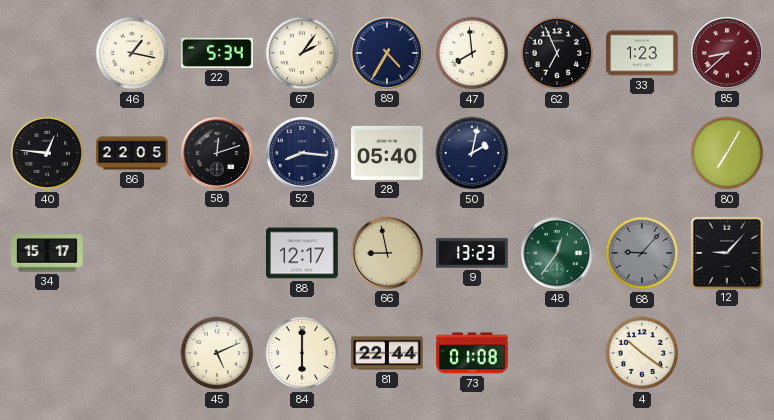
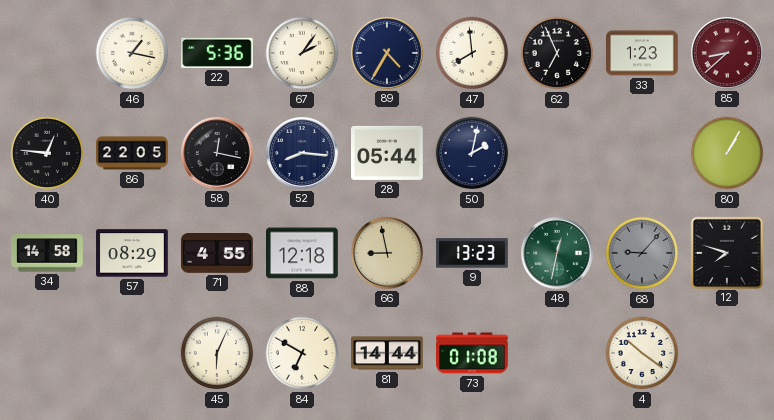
22: 5:34 -> 5:36
58: 12:12 -> 12:17
28: 05:40 -> 05:44
80: 7:05 -> 1:05
34: 15:17 -> 14:58
57: none -> 08:29
71: none -> 4:55
88: 12:17 -> 12:18
48: 12:36 -> 12:32
12: 9:07 -> 7:48
45: 5:11 -> 6:04
84: 6:00 -> 6:50
81: 22:44 -> 14:44
